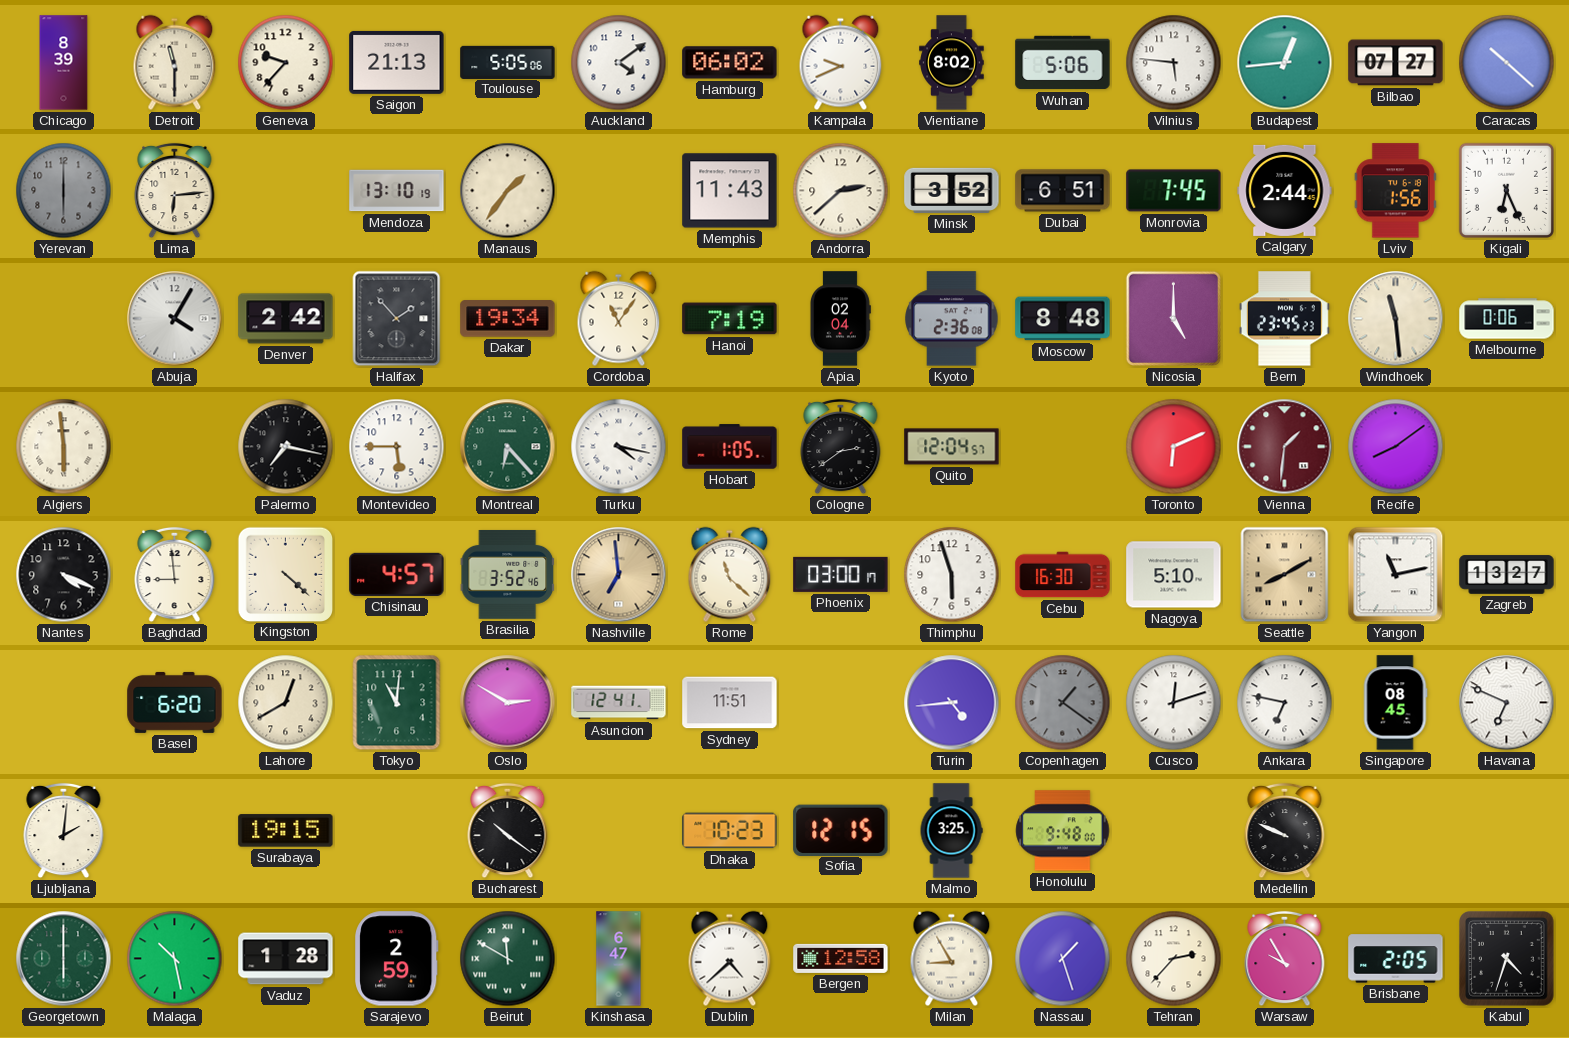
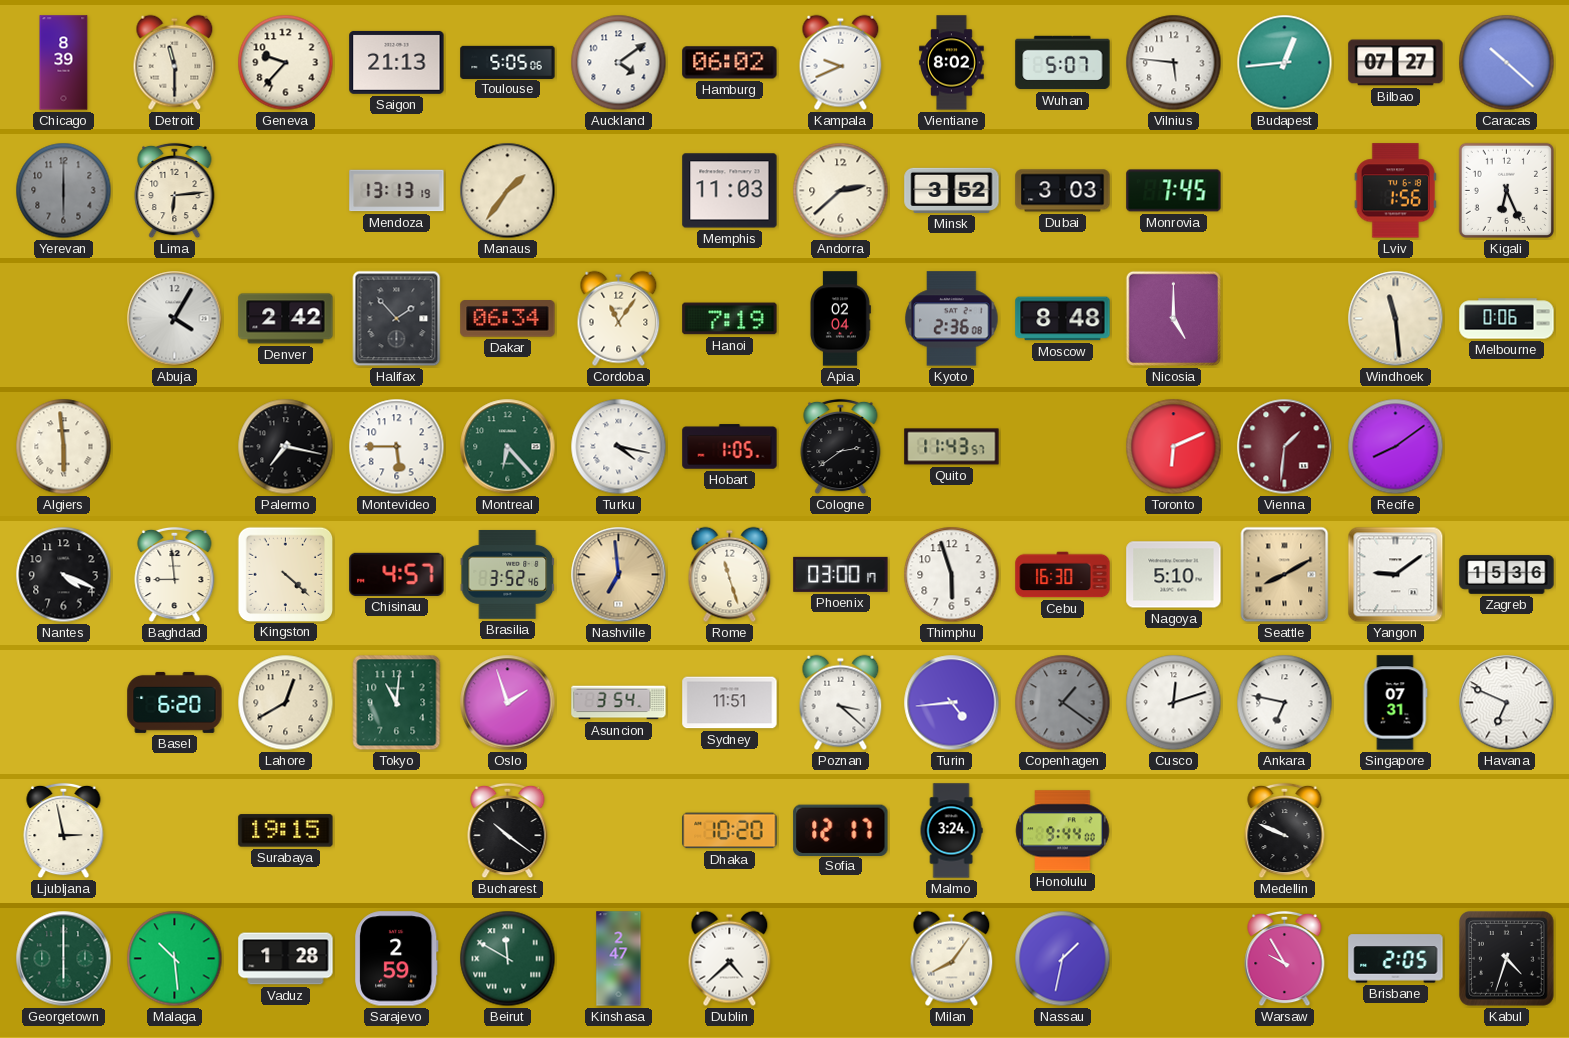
Wuhan: 5:06 -> 5:07
Mendoza: 13:10 -> 13:13
Memphis: 11:43 -> 11:03
Dubai: 6:51 -> 3:03
Calgary: 2:44 -> none
Dakar: 19:34 -> 06:34
Bern: 23:45 -> none
Quito: 12:04 -> 11:43
Rome: 11:22 -> 11:27
Yangon: 11:13 -> 9:09
Zagreb: 13:27 -> 15:36
Oslo: 2:50 -> 1:57
Asuncion: 12:41 -> 3:54
Poznan: none -> 3:22
Singapore: 08:45 -> 07:31
Ljubljana: 2:01 -> 2:58
Dhaka: 10:23 -> 10:20
Sofia: 12:15 -> 12:17
Malmo: 3:25 -> 3:24
Honolulu: 9:48 -> 9:44
Malaga: 10:28 -> 10:29
Kinshasa: 6:47 -> 2:47
Bergen: 12:58 -> none
Milan: 8:55 -> 8:06
Nassau: 1:27 -> 1:32
Tehran: 2:37 -> none
